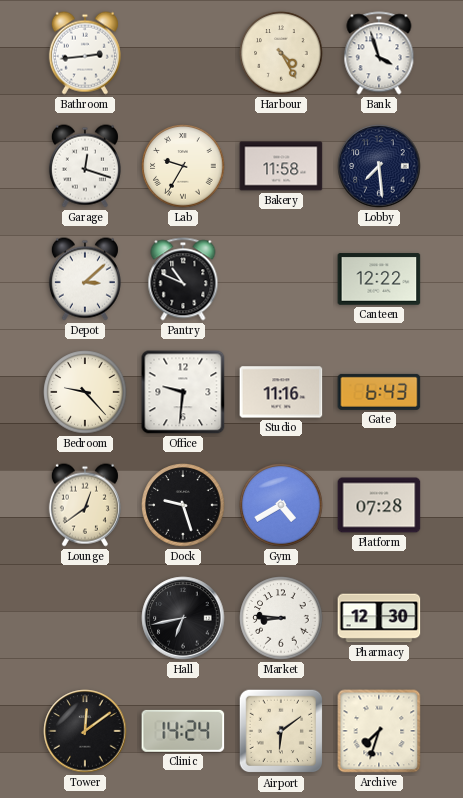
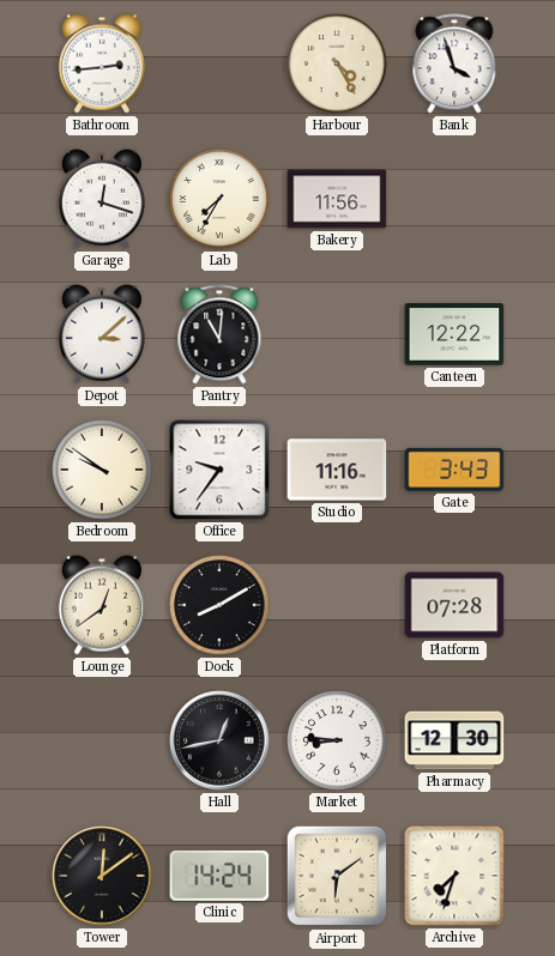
Lab: 9:35 -> 7:35
Bakery: 11:58 -> 11:56
Lobby: 7:29 -> none
Pantry: 10:49 -> 11:01
Bedroom: 9:23 -> 9:51
Office: 9:31 -> 9:36
Gate: 6:43 -> 3:43
Dock: 9:27 -> 8:10
Gym: 4:40 -> none
Hall: 6:43 -> 12:43
